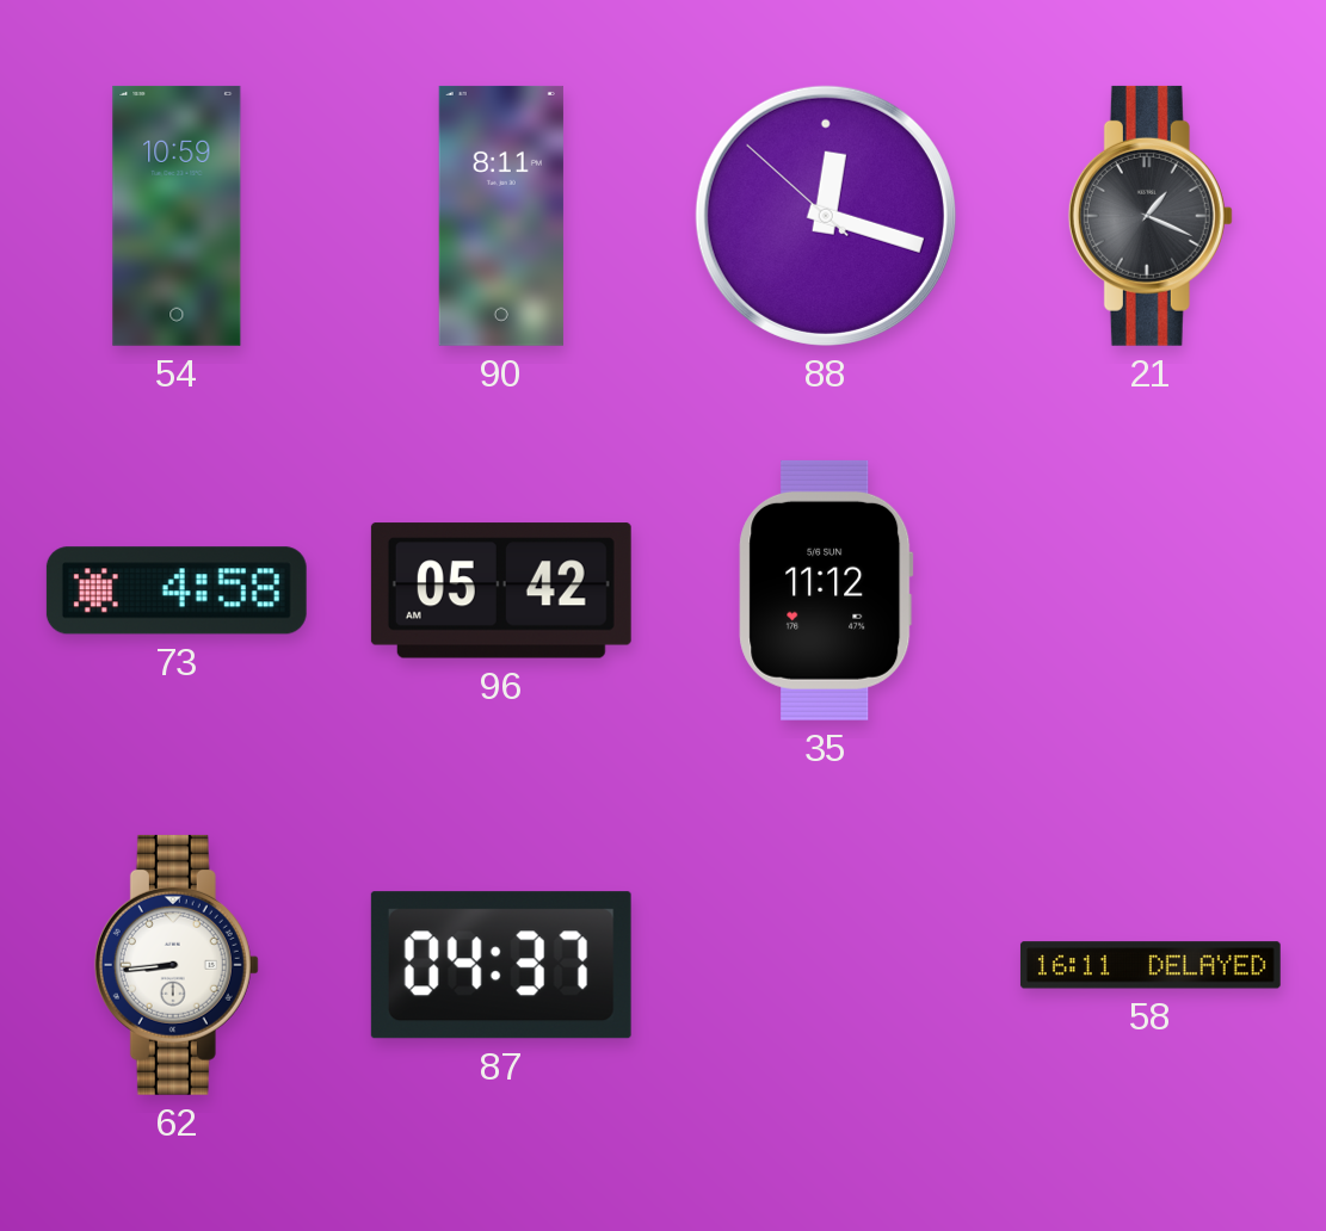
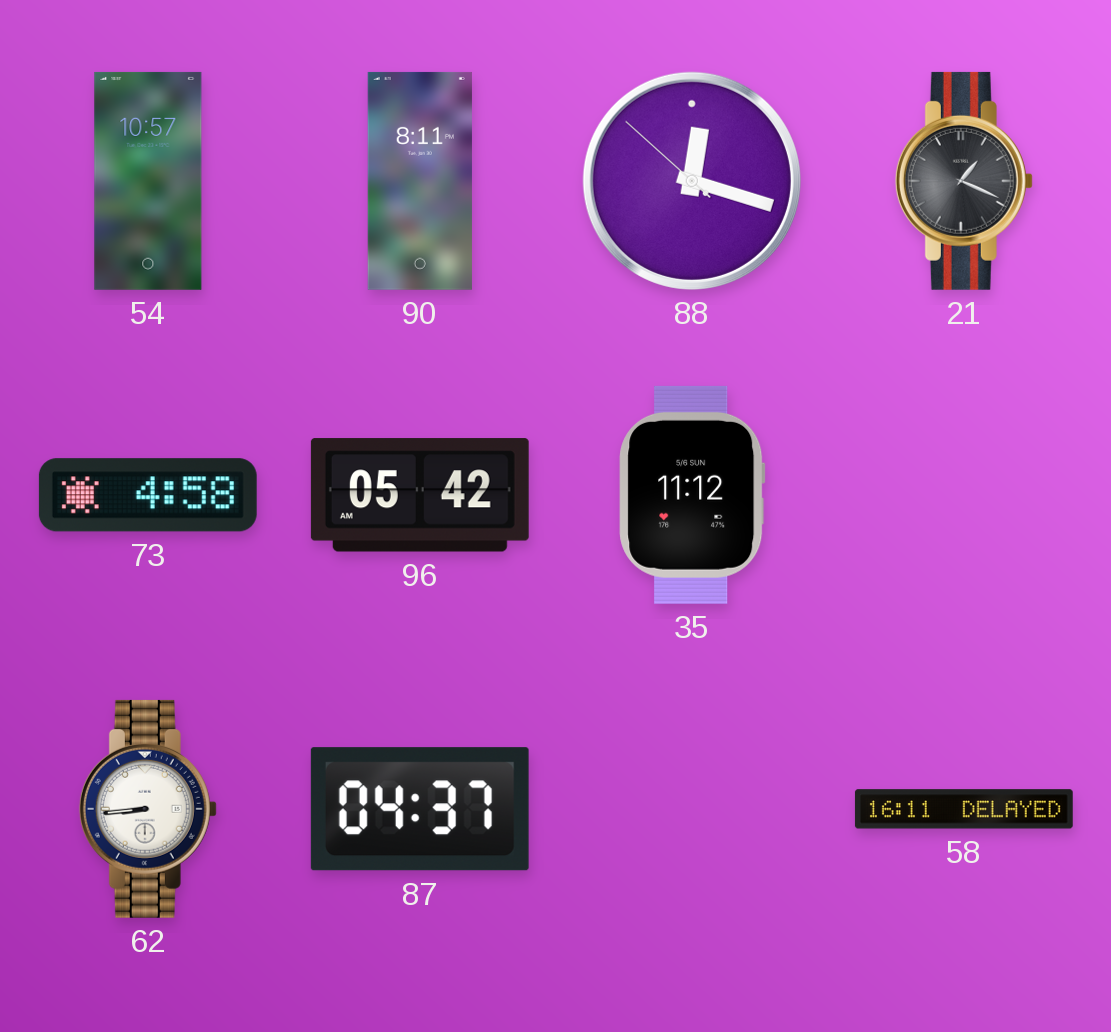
54: 10:59 -> 10:57
